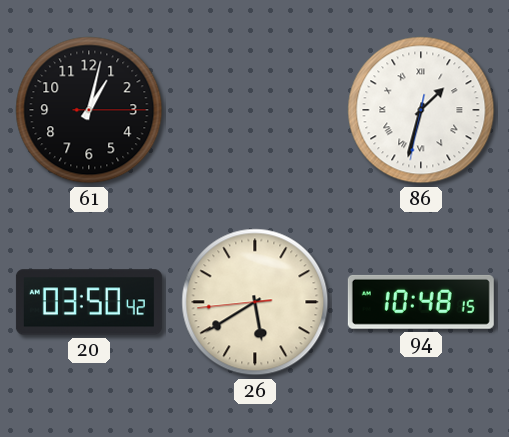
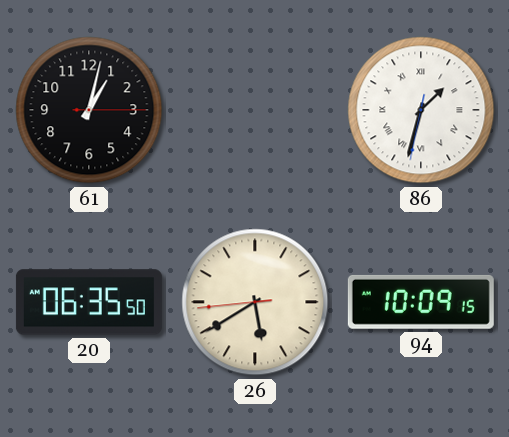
20: 03:50 -> 06:35
94: 10:48 -> 10:09
